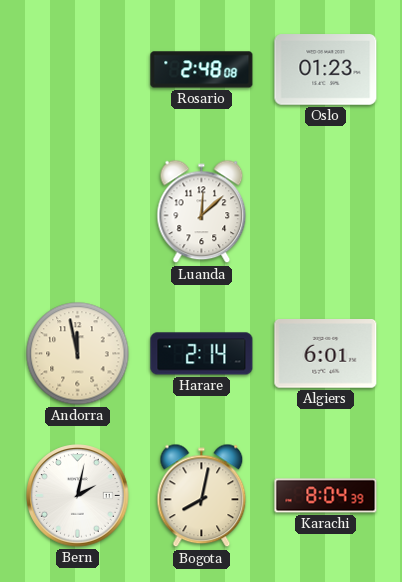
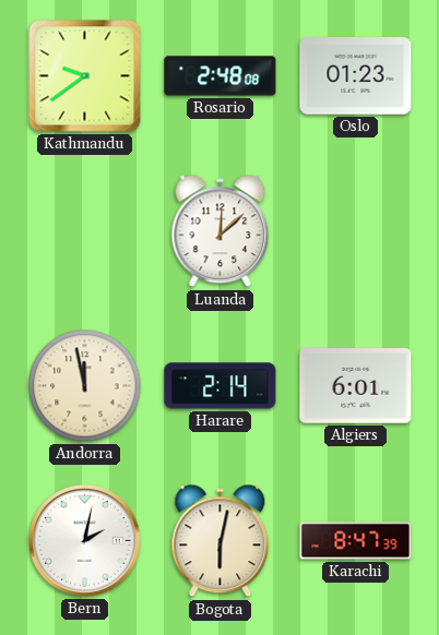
Kathmandu: none -> 9:39
Bogota: 8:02 -> 6:02
Karachi: 8:04 -> 8:47
